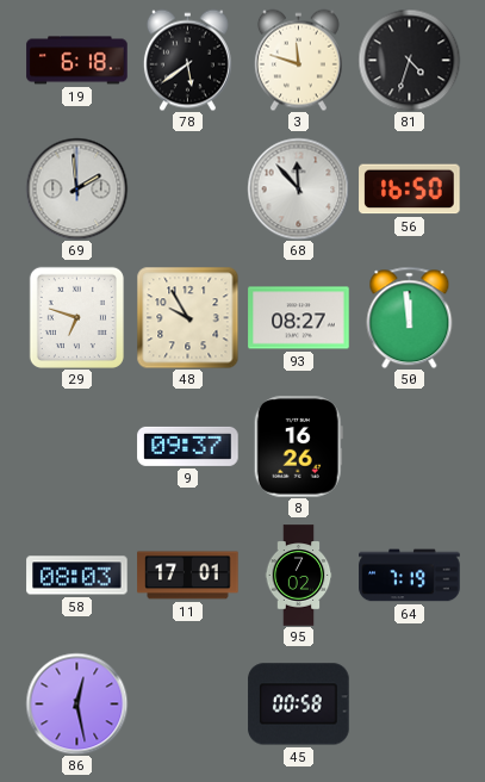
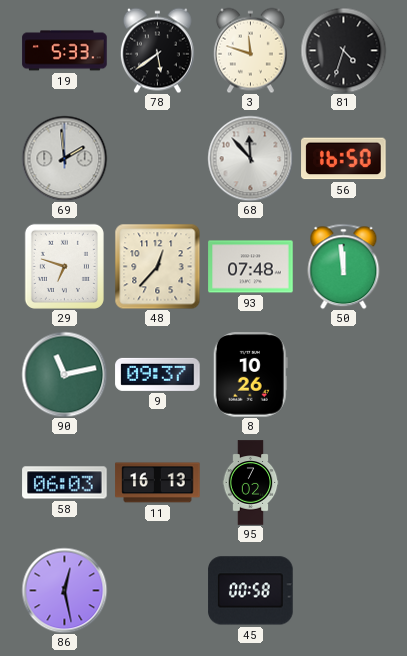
19: 6:18 -> 5:33
48: 9:55 -> 12:37
93: 08:27 -> 07:48
90: none -> 11:13
8: 16:26 -> 10:26
58: 08:03 -> 06:03
11: 17:01 -> 16:13
64: 7:19 -> none
